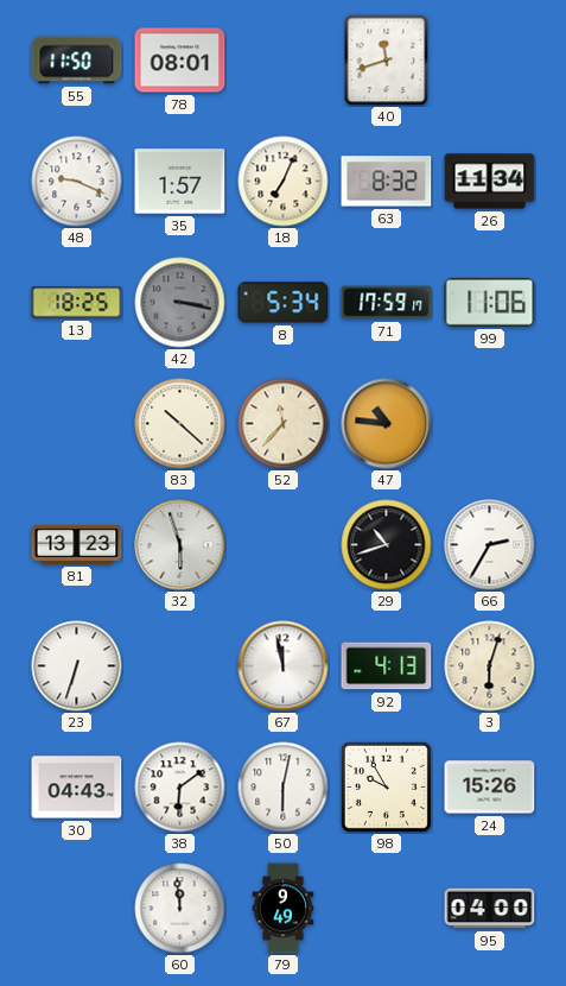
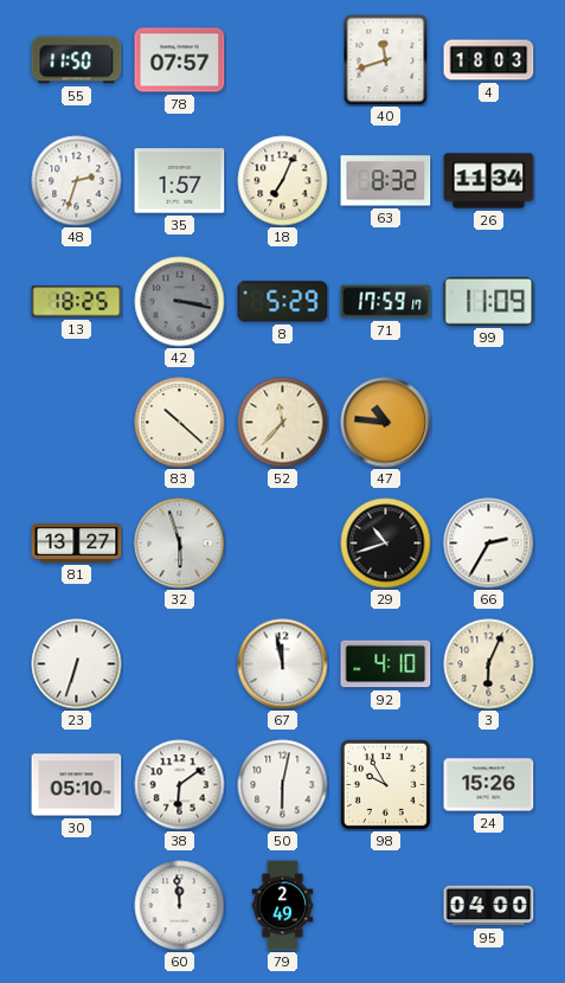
78: 08:01 -> 07:57
4: none -> 18:03
48: 9:19 -> 2:33
8: 5:34 -> 5:29
99: 11:06 -> 11:09
81: 13:23 -> 13:27
92: 4:13 -> 4:10
3: 6:03 -> 6:04
30: 04:43 -> 05:10
79: 9:49 -> 2:49
